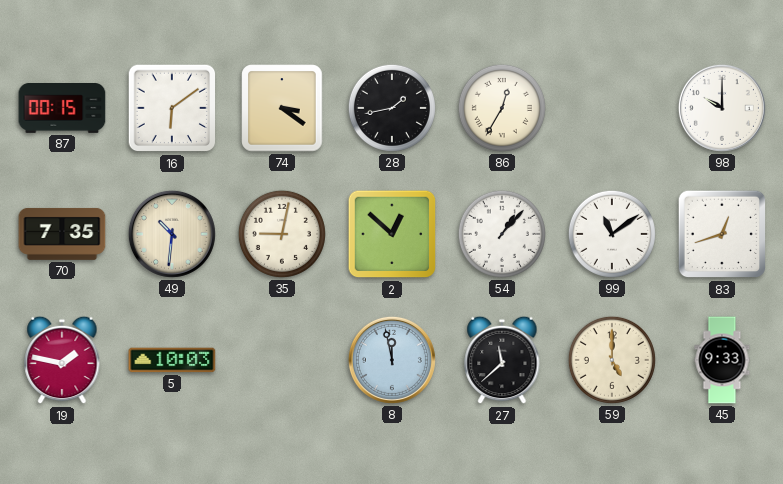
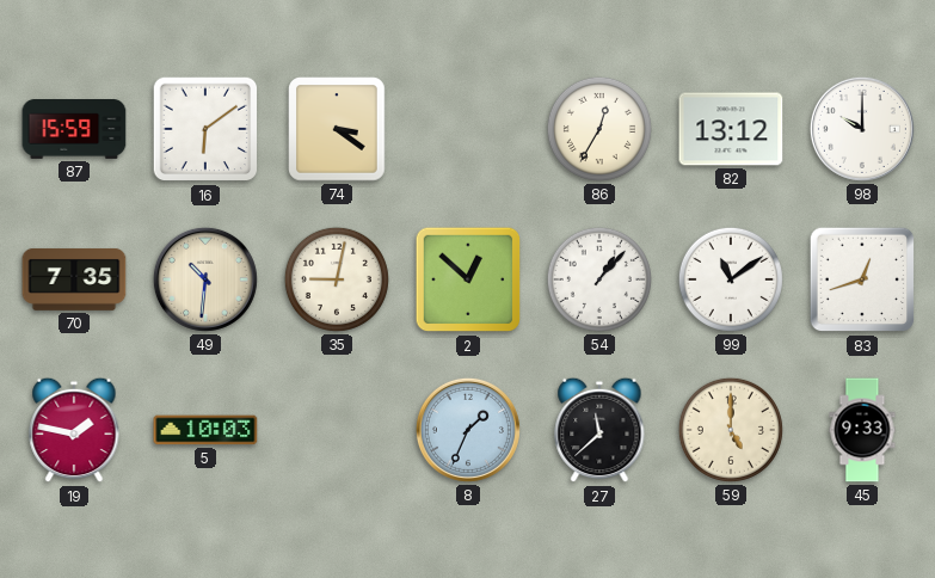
87: 00:15 -> 15:59
28: 1:43 -> none
82: none -> 13:12
8: 11:58 -> 1:34
